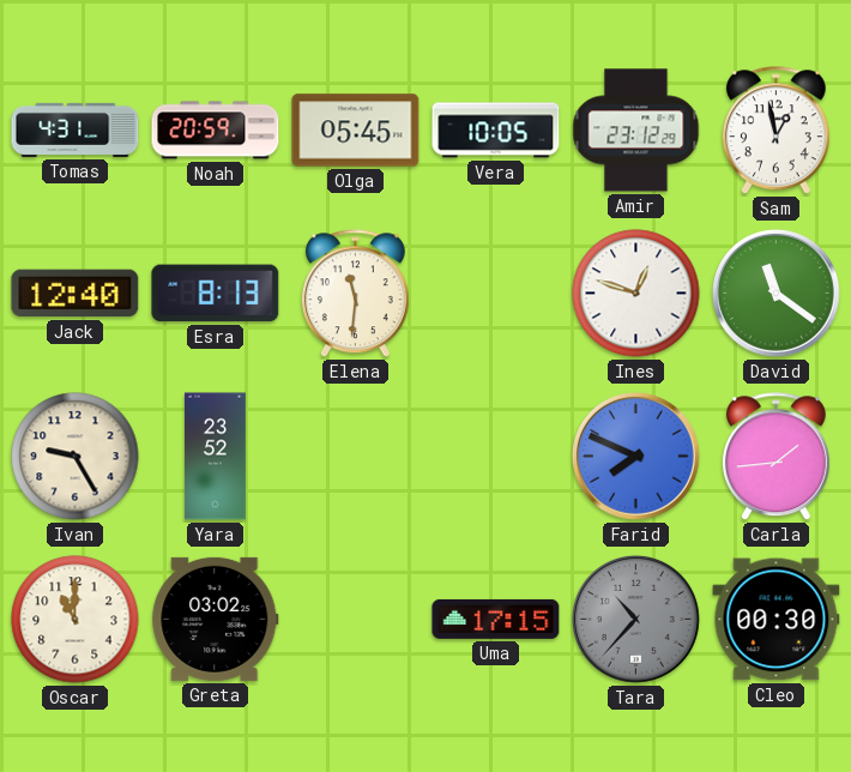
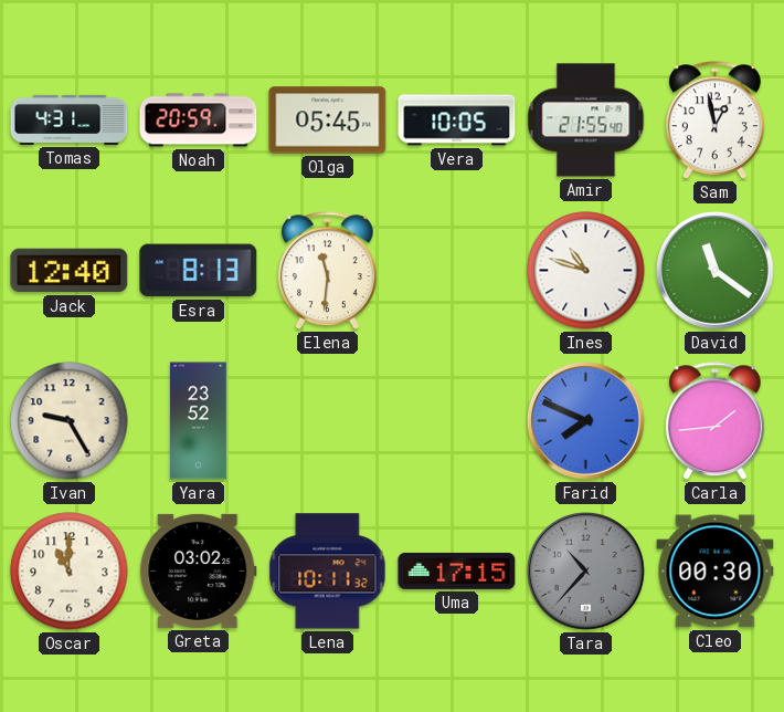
Amir: 23:12 -> 21:55
Ines: 12:48 -> 10:48
Lena: none -> 10:11
